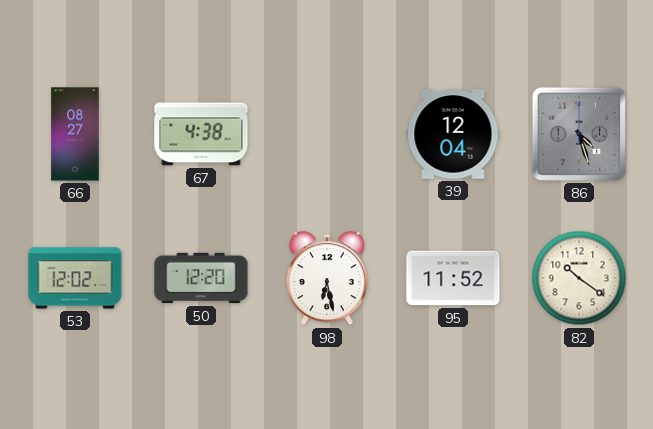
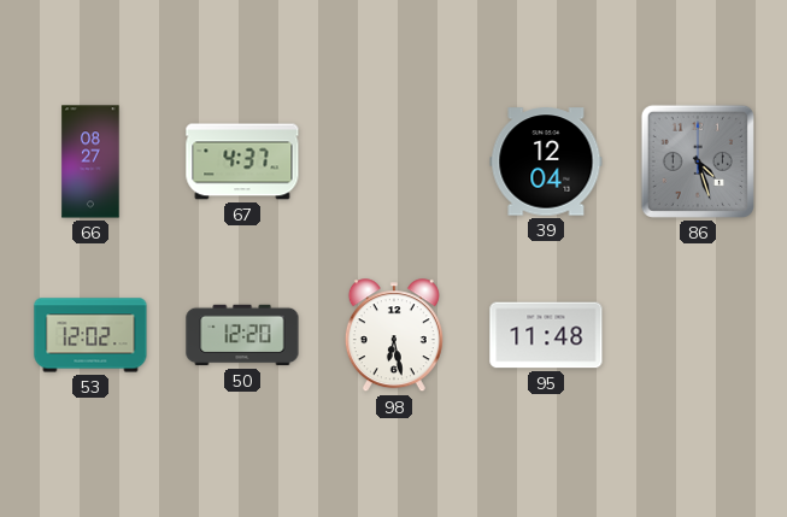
67: 4:38 -> 4:37
95: 11:52 -> 11:48
82: 10:21 -> none
